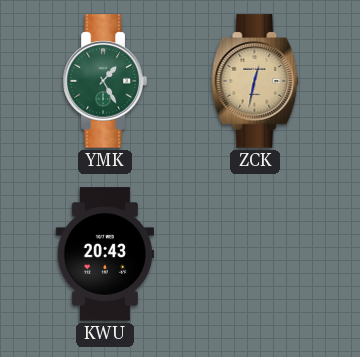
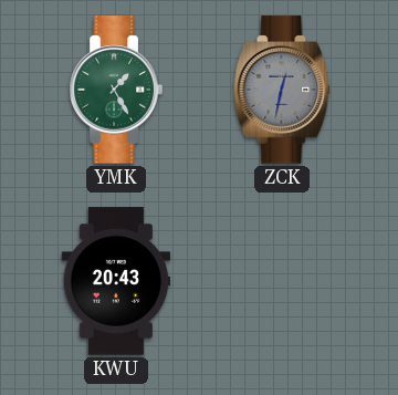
ZCK dial: champagne -> grey
